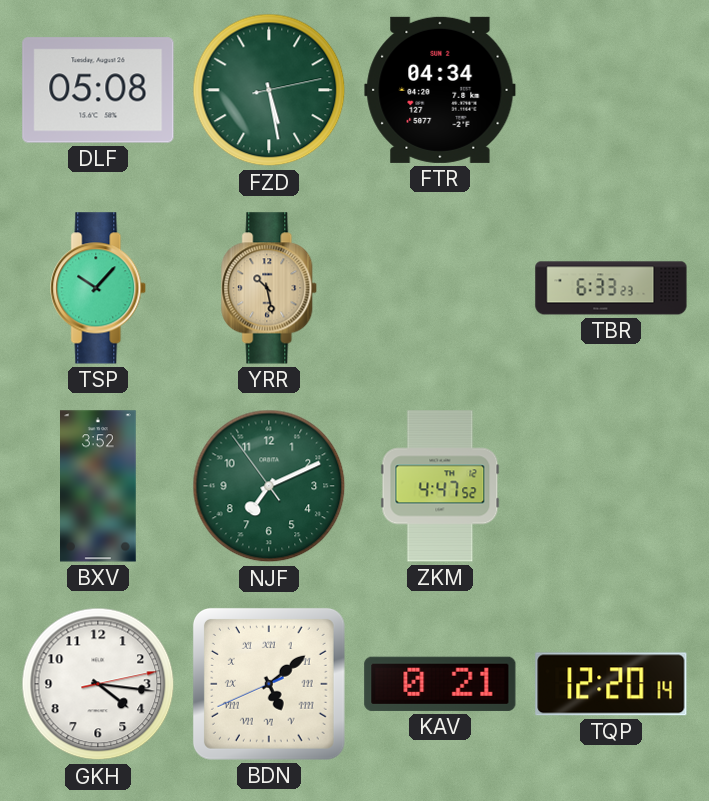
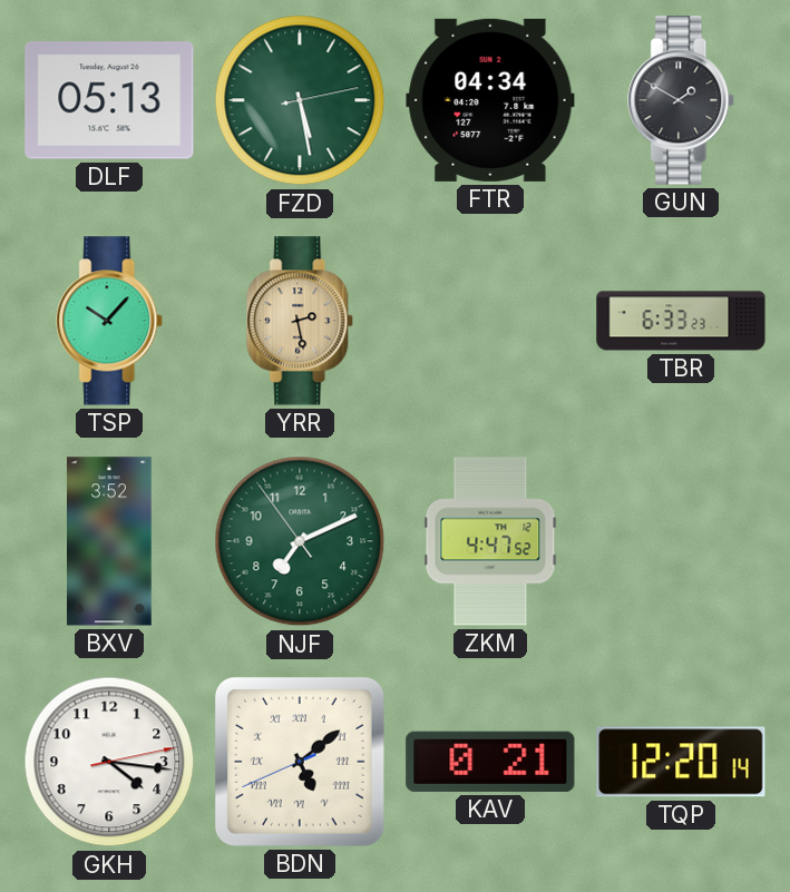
DLF: 05:08 -> 05:13
GUN: none -> 1:50
YRR: 10:28 -> 2:28
